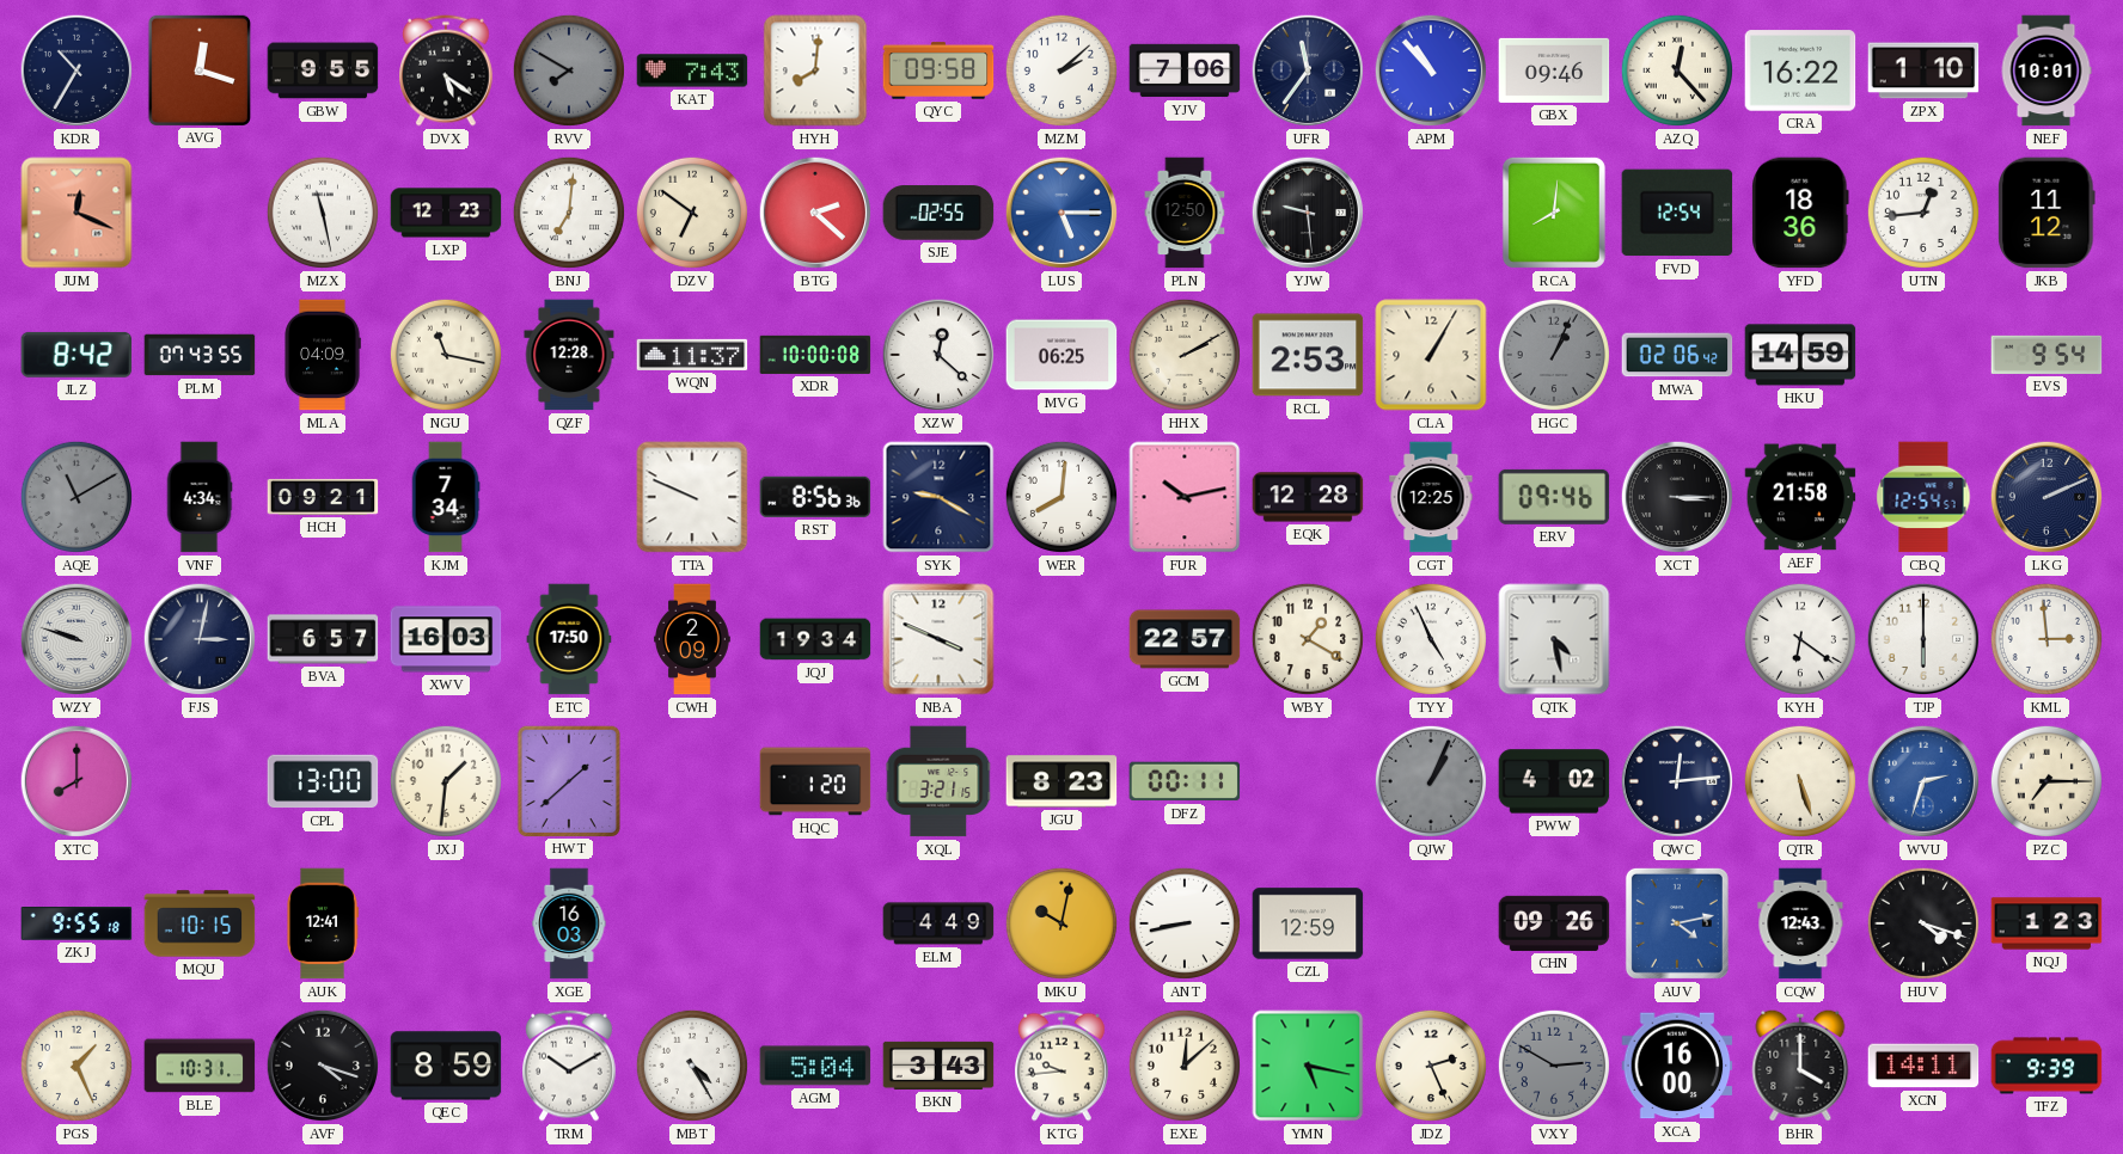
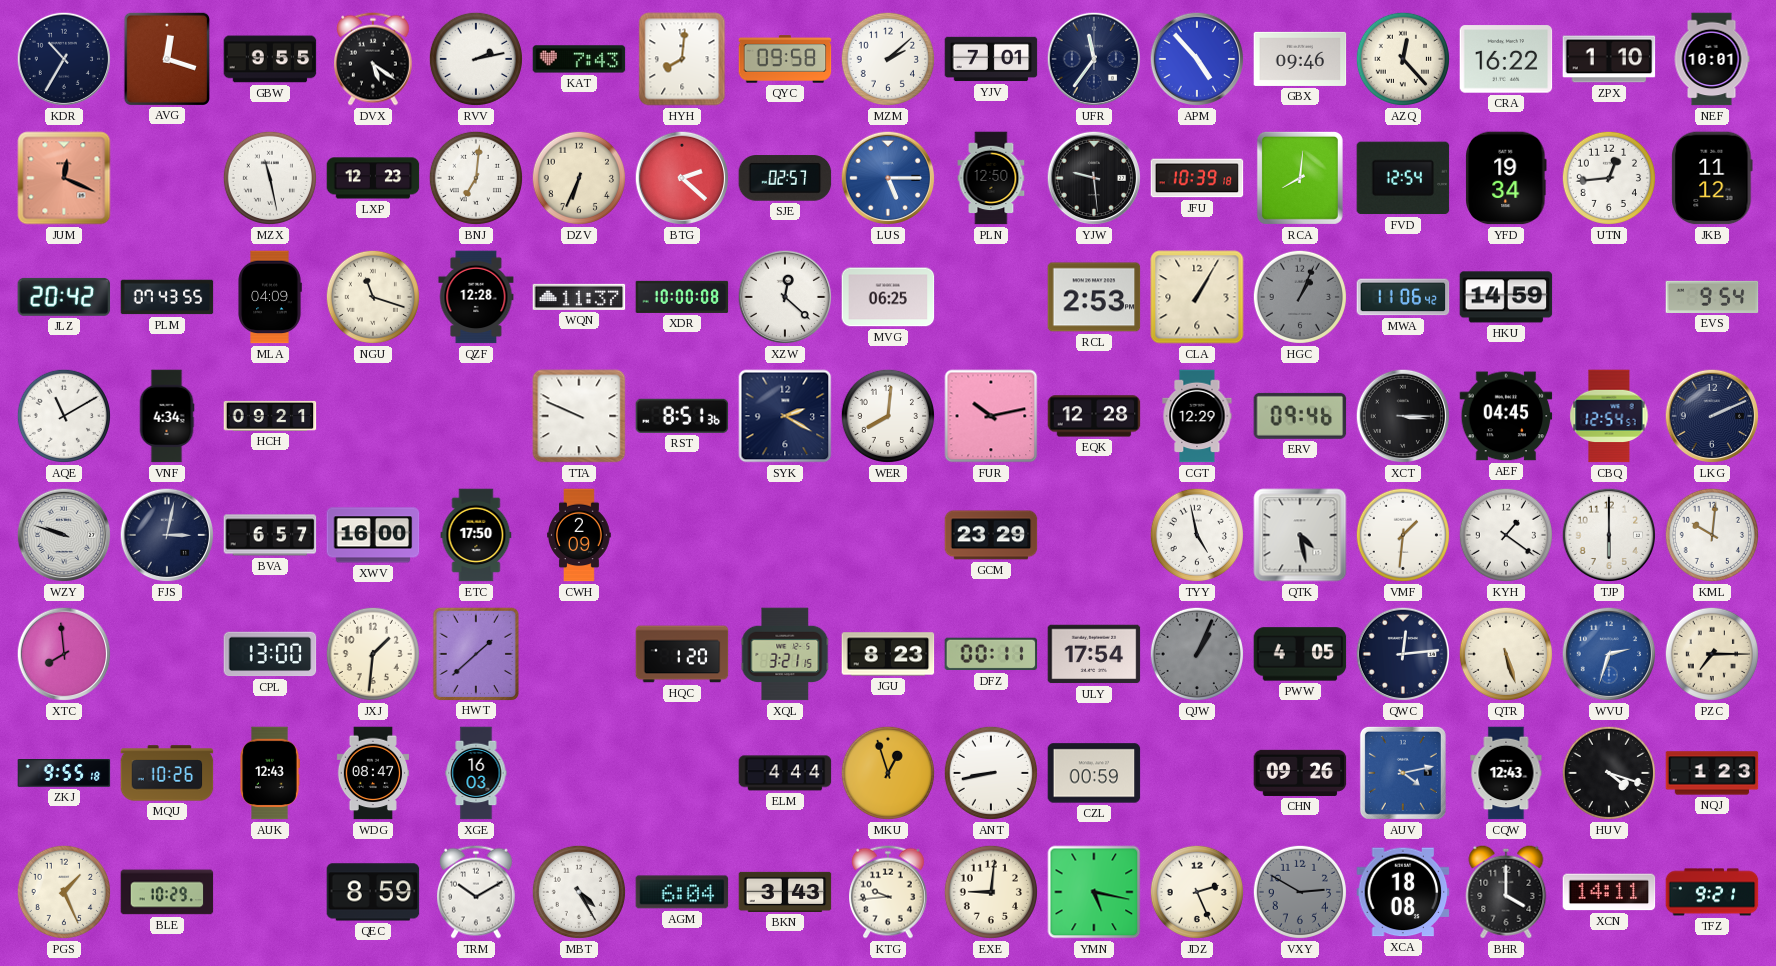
RVV: 7:50 -> 2:13
RVV dial: grey -> white
YJV: 7:06 -> 7:01
APM: 10:53 -> 4:53
DZV: 6:51 -> 6:34
SJE: 02:55 -> 02:57
JFU: none -> 10:39
YFD: 18:36 -> 19:34
JLZ: 8:42 -> 20:42
NGU: 11:17 -> 11:18
HHX: 2:10 -> none
MWA: 02:06 -> 11:06
AQE dial: grey -> white
KJM: 7:34 -> none
RST: 8:56 -> 8:51
SYK: 9:20 -> 2:20
CGT: 12:25 -> 12:29
AEF: 21:58 -> 04:45
XWV: 16:03 -> 16:00
JQJ: 19:34 -> none
NBA: 3:49 -> none
GCM: 22:57 -> 23:29
WBY: 1:20 -> none
TYY: 4:56 -> 4:58
VMF: none -> 1:31
KYH: 6:21 -> 1:21
KML: 2:59 -> 10:01
XTC: 8:00 -> 7:59
ULY: none -> 17:54
PWW: 4:02 -> 4:05
MQU: 10:15 -> 10:26
AUK: 12:41 -> 12:43
WDG: none -> 08:47
ELM: 4:49 -> 4:44
MKU: 10:02 -> 12:57
CZL: 12:59 -> 00:59
BLE: 10:31 -> 10:29
AVF: 4:18 -> none
AGM: 5:04 -> 6:04
EXE: 12:08 -> 9:01
XCA: 16:00 -> 18:08
TFZ: 9:39 -> 9:21
